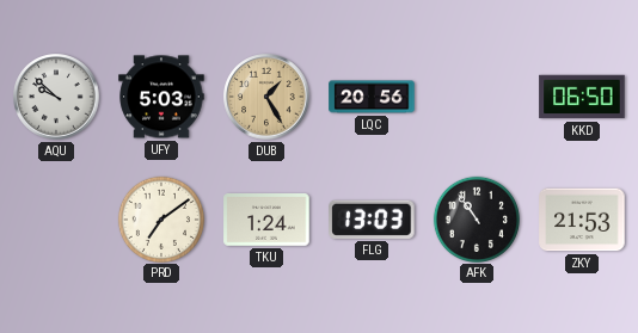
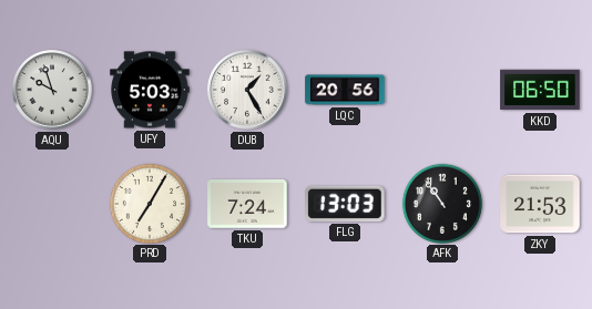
AQU: 9:52 -> 9:57
DUB dial: champagne -> white
PRD: 7:09 -> 7:05
TKU: 1:24 -> 7:24
